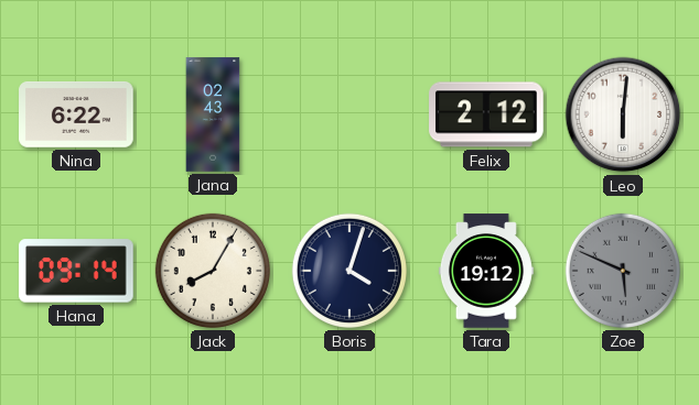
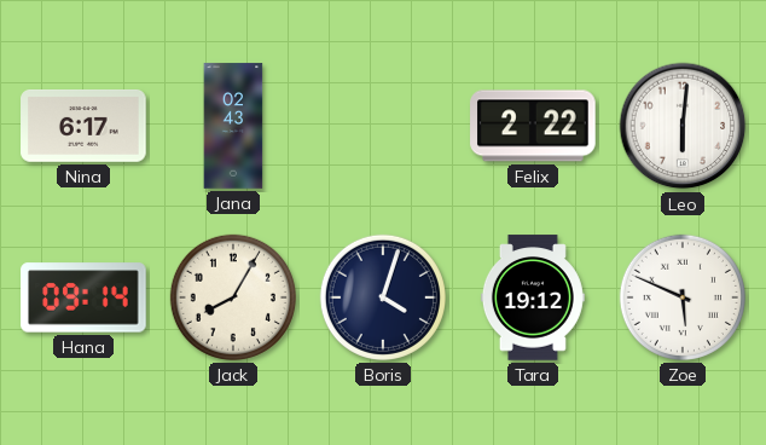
Nina: 6:22 -> 6:17
Felix: 2:12 -> 2:22
Zoe dial: grey -> white
